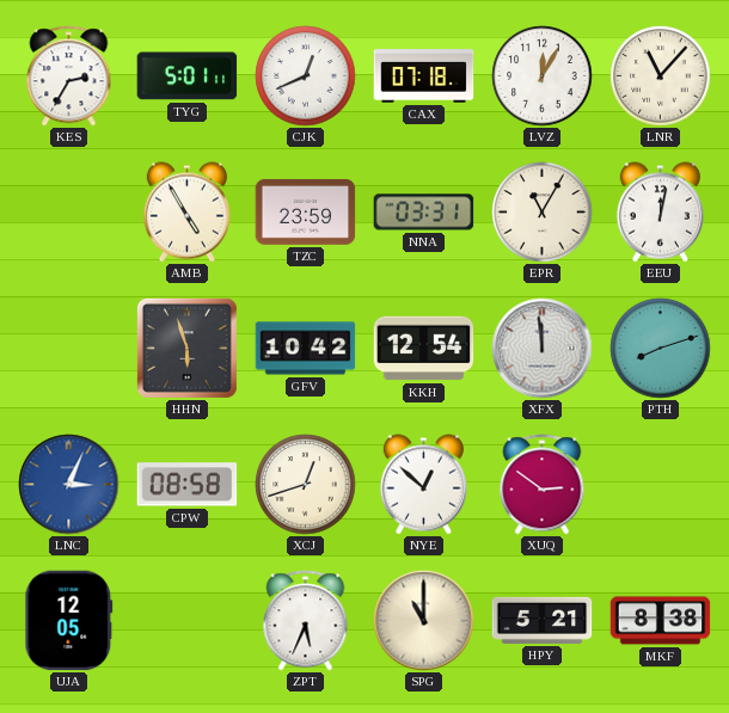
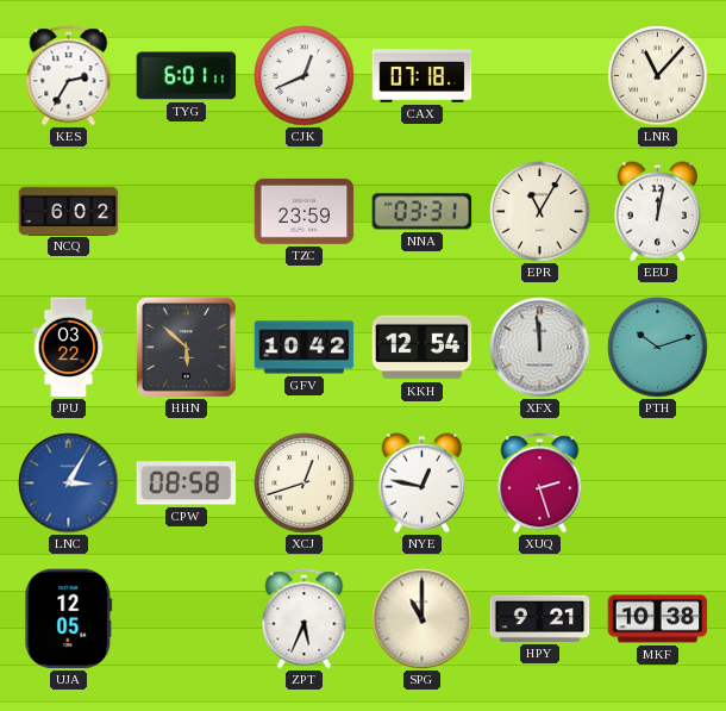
TYG: 5:01 -> 6:01
LVZ: 12:05 -> none
NCQ: none -> 6:02
AMB: 4:55 -> none
JPU: none -> 03:22
HHN: 5:57 -> 5:52
PTH: 8:12 -> 10:12
LNC: 3:04 -> 3:05
NYE: 12:52 -> 12:47
XUQ: 2:51 -> 2:27
HPY: 5:21 -> 9:21
MKF: 8:38 -> 10:38
